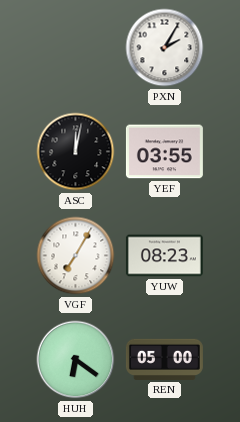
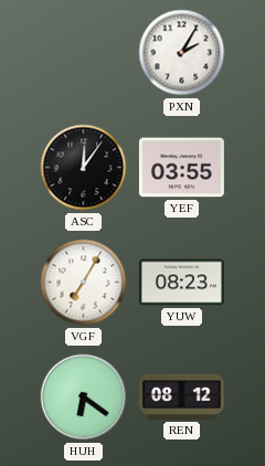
ASC: 12:02 -> 12:06
REN: 05:00 -> 08:12
